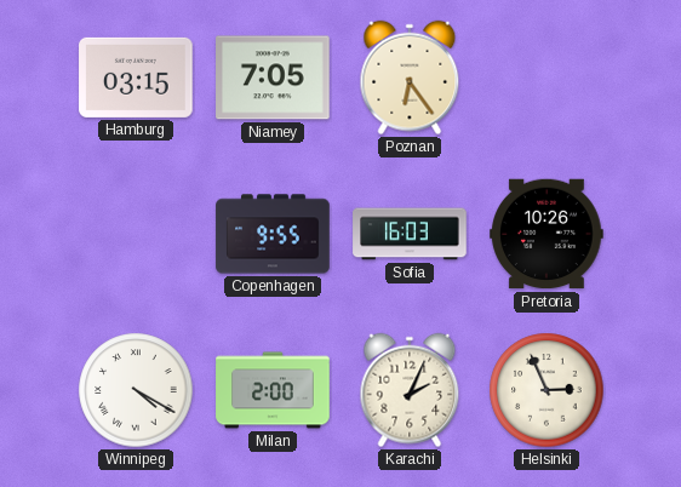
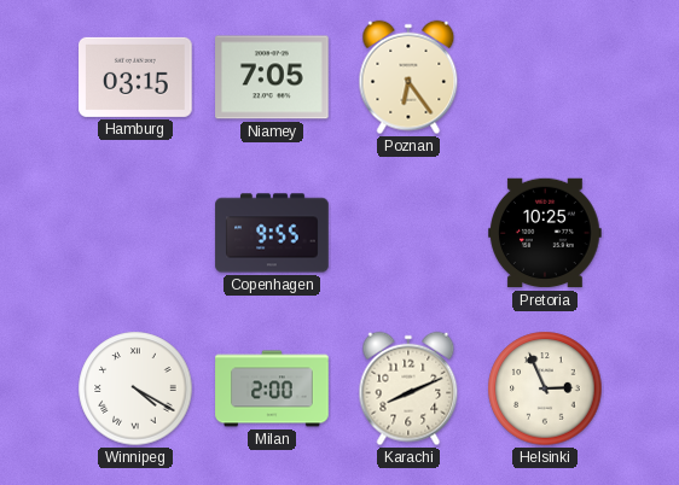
Sofia: 16:03 -> none
Pretoria: 10:26 -> 10:25
Karachi: 2:04 -> 8:11
